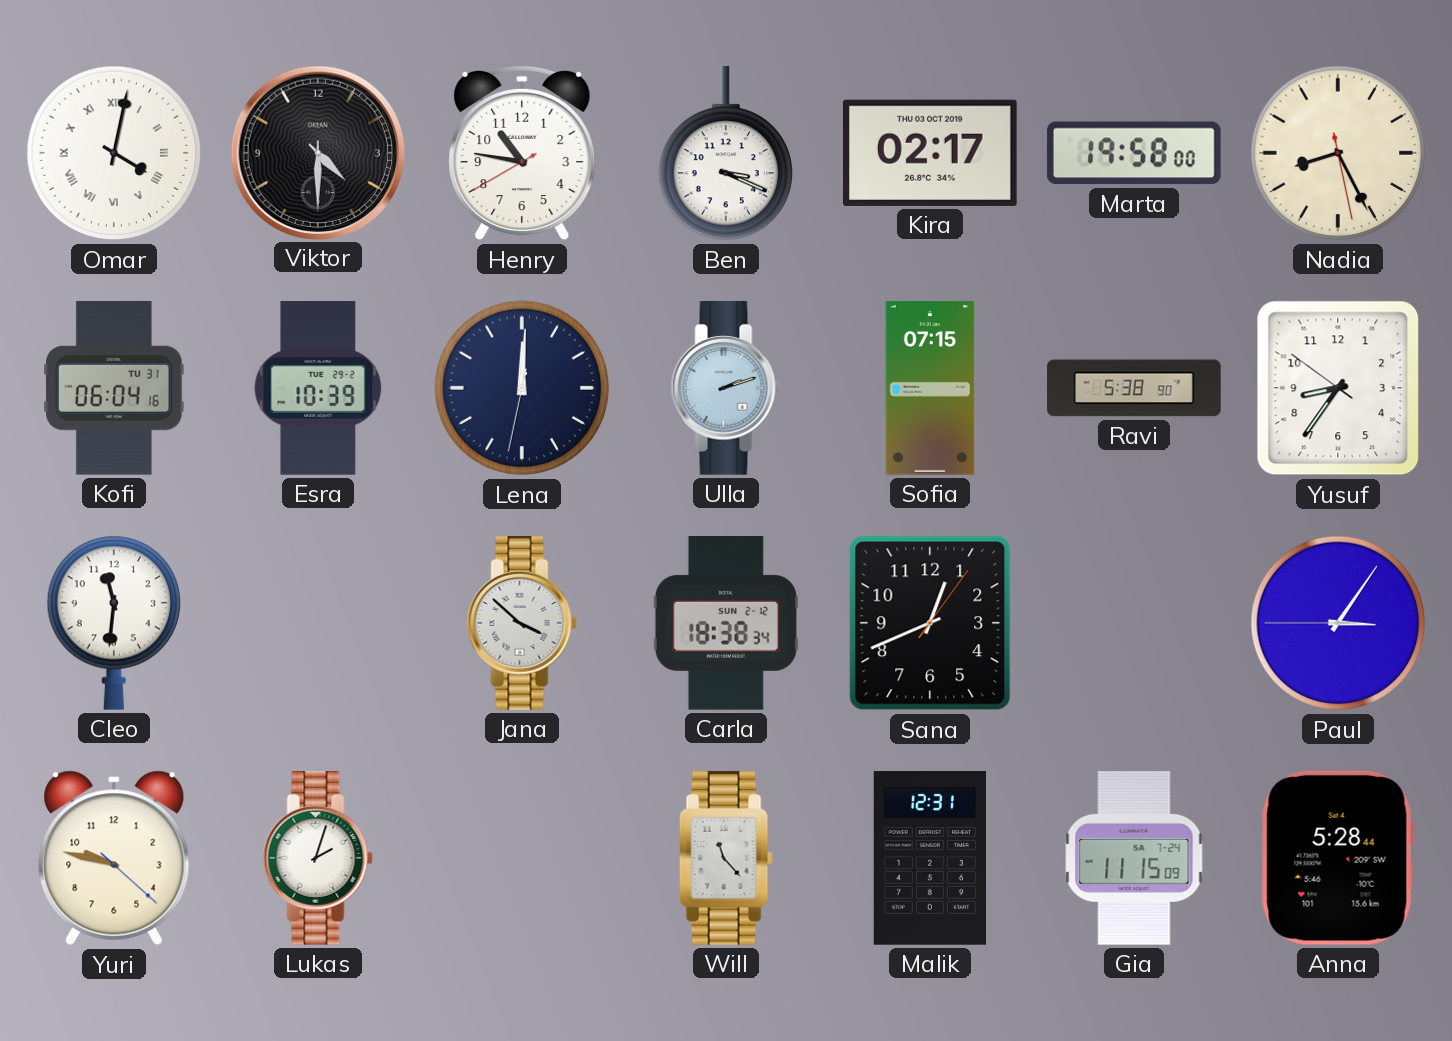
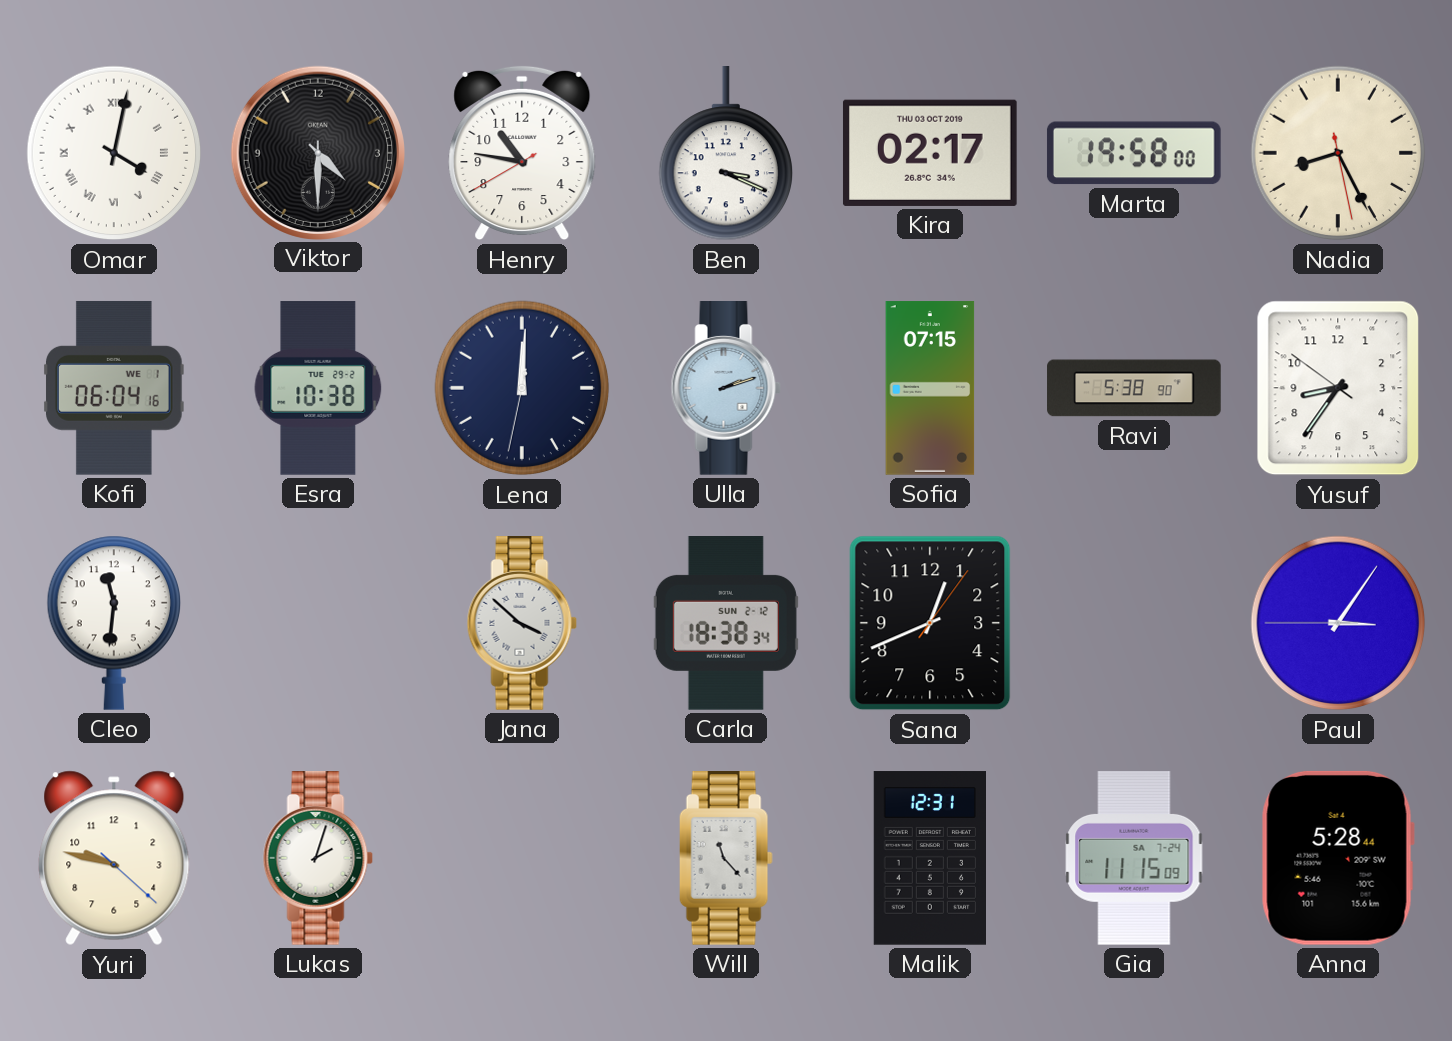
Kofi date: TU 31 -> WE 1
Esra: 10:39 -> 10:38
